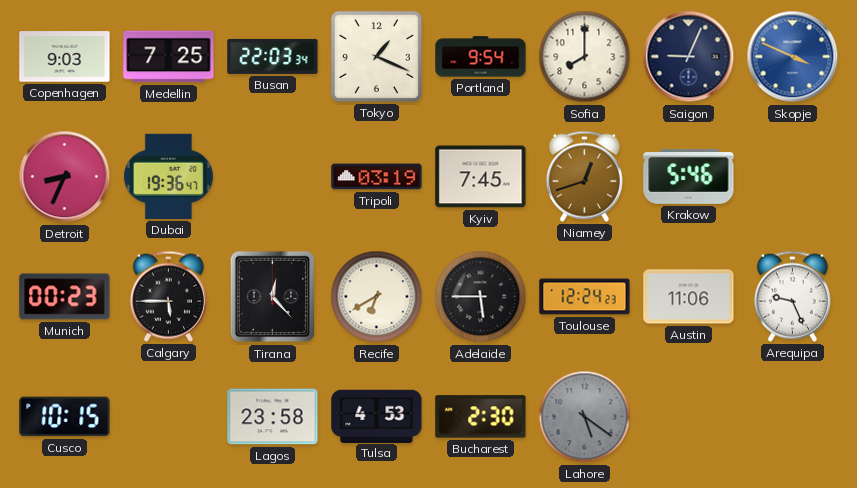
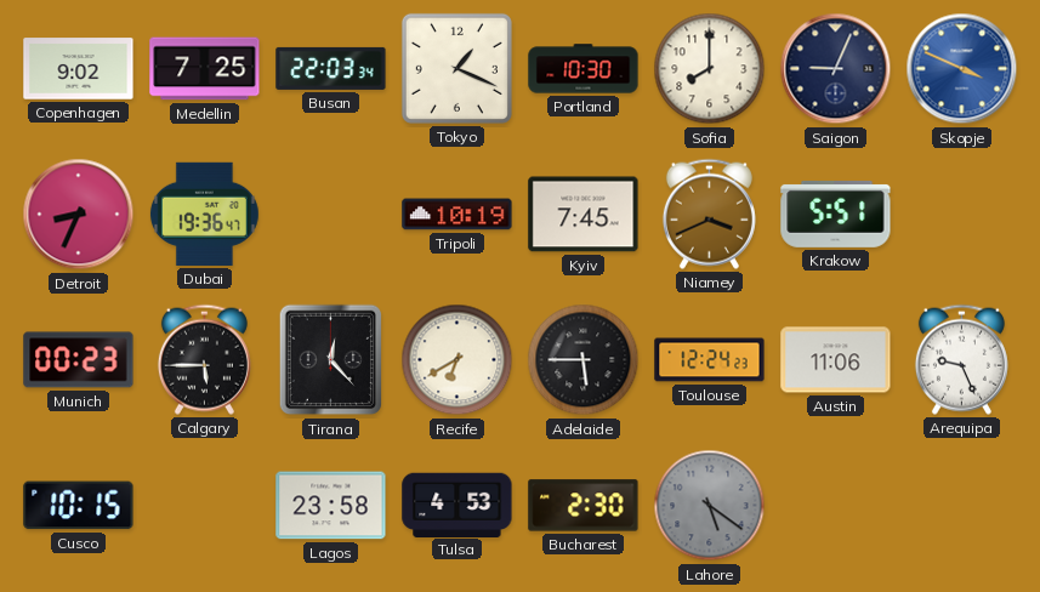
Copenhagen: 9:03 -> 9:02
Portland: 9:54 -> 10:30
Tripoli: 03:19 -> 10:19
Niamey: 12:42 -> 3:41
Krakow: 5:46 -> 5:51
